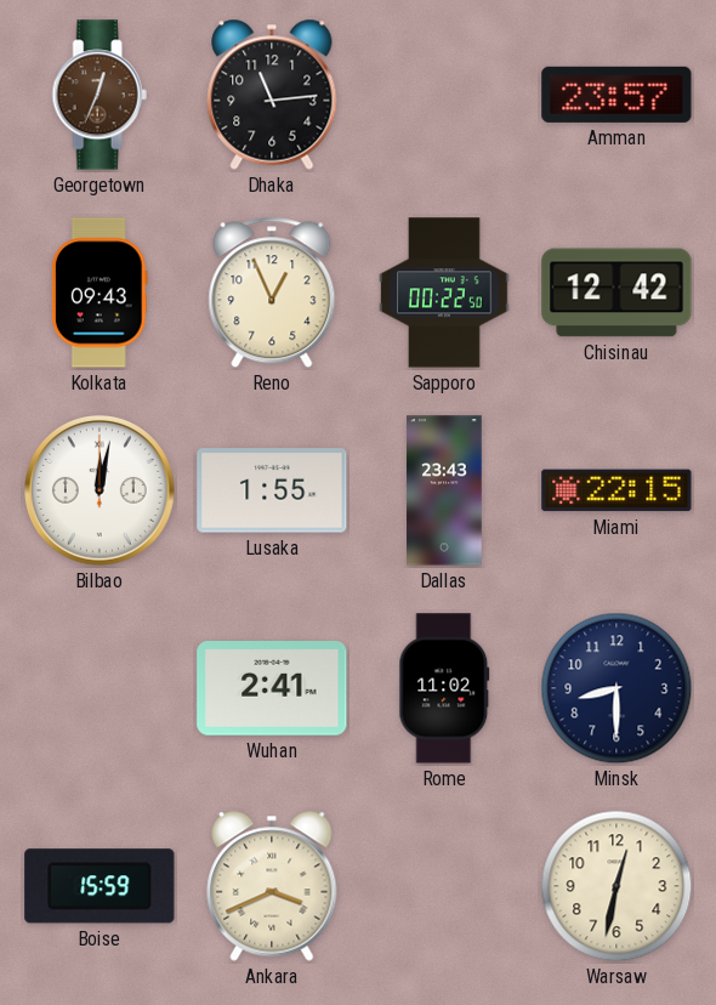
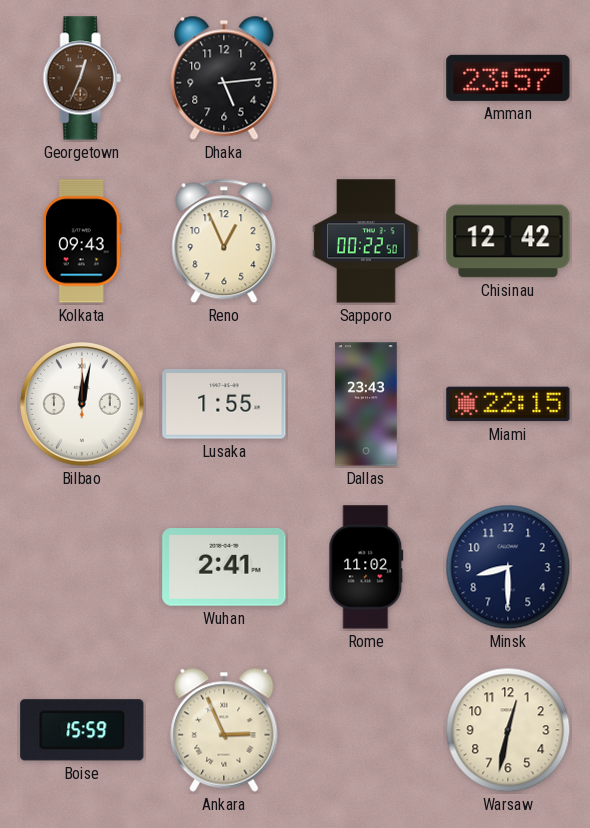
Dhaka: 11:14 -> 5:14
Ankara: 3:41 -> 2:56
